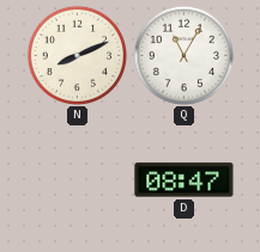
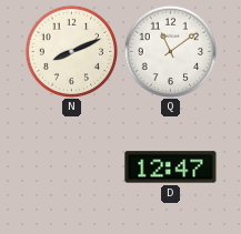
Q: 11:05 -> 11:09
D: 08:47 -> 12:47
